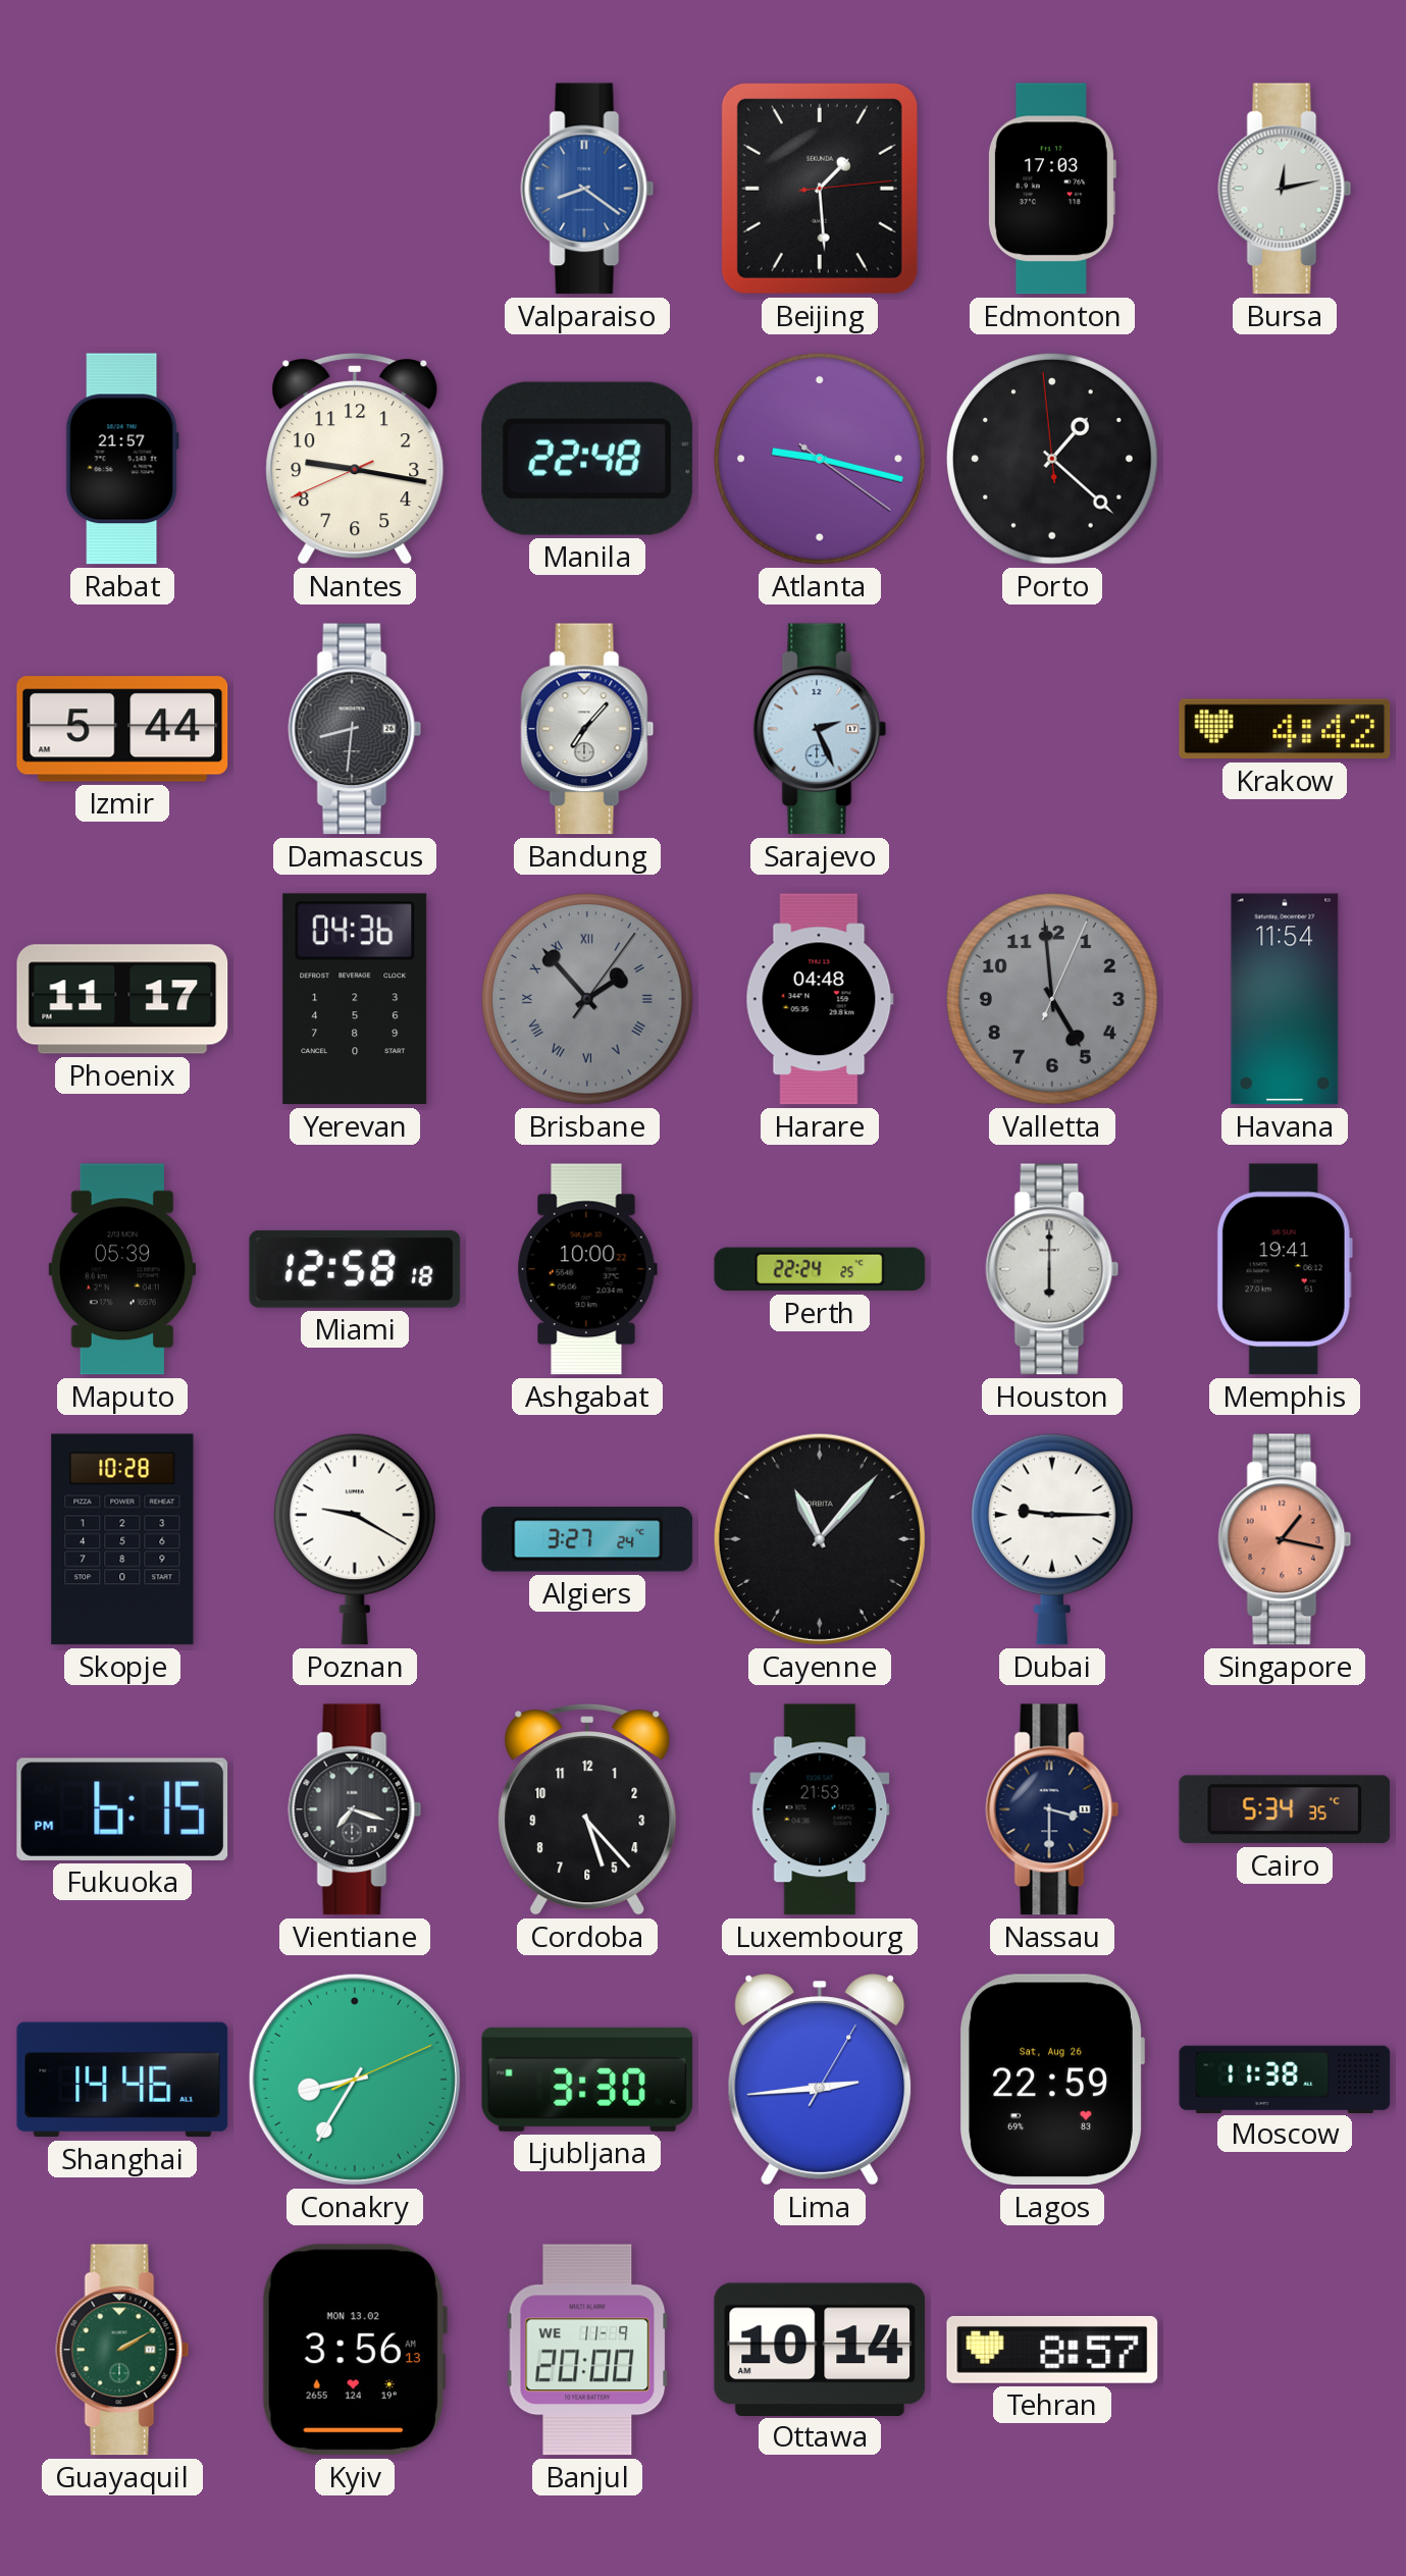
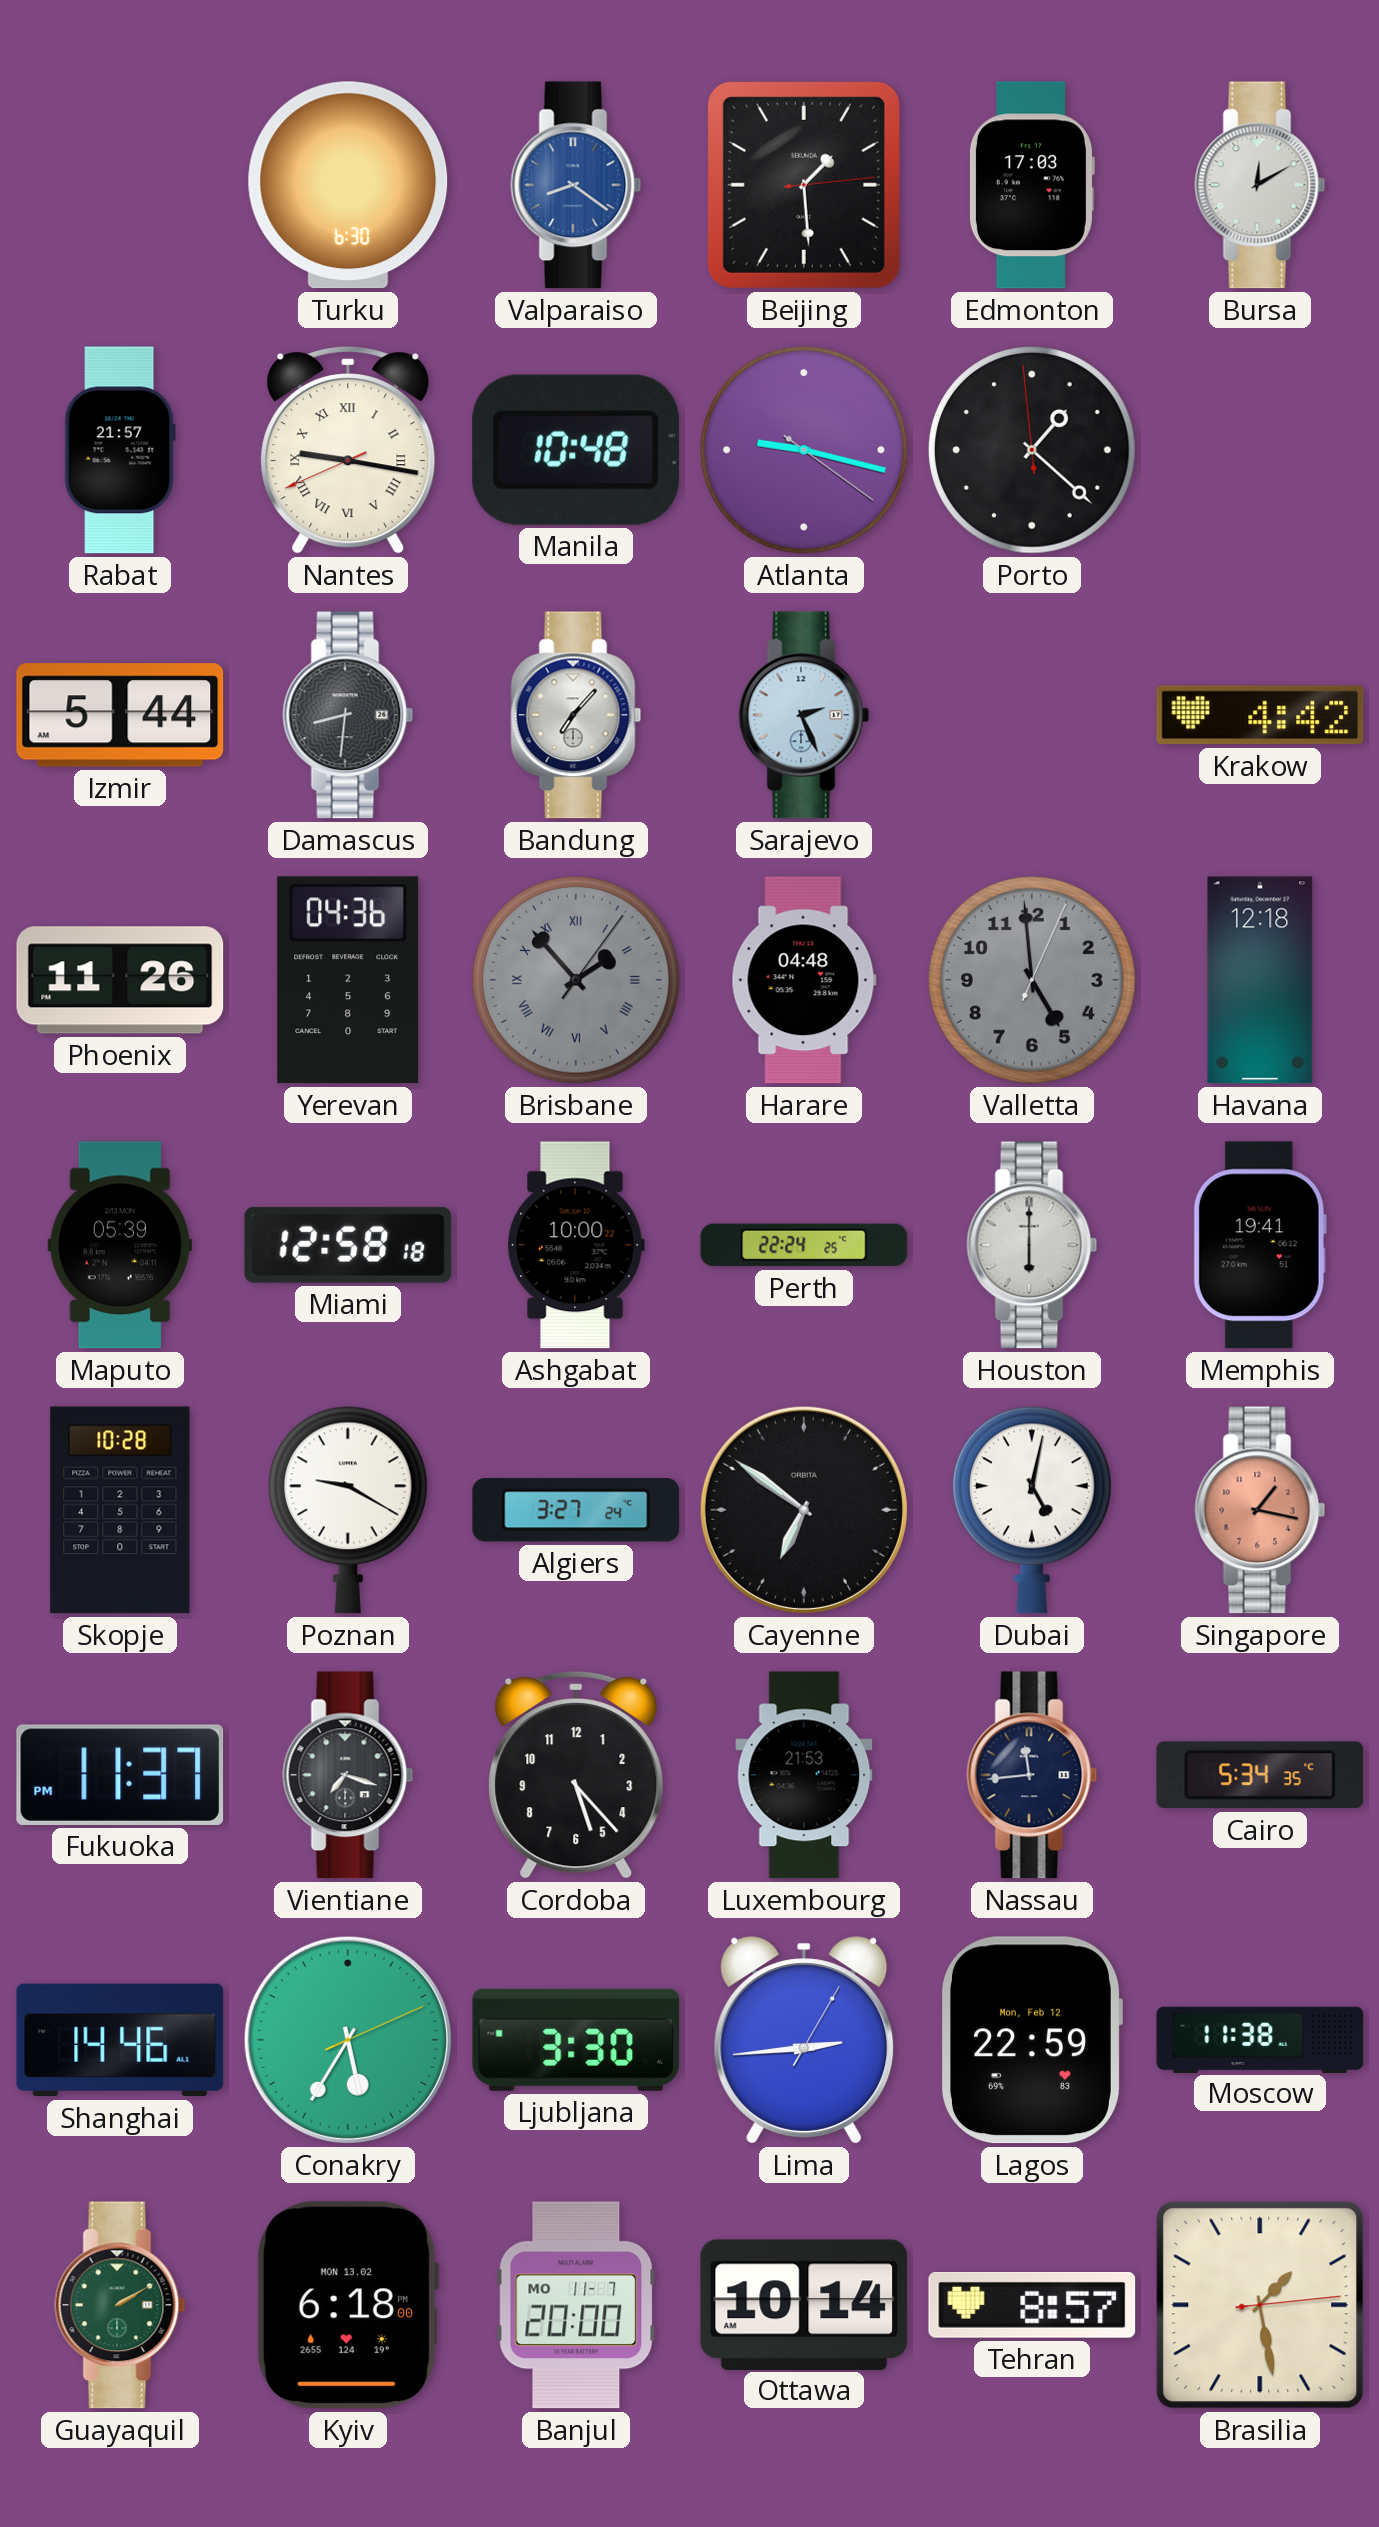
Turku: none -> 6:30
Bursa: 12:13 -> 12:10
Nantes numerals: Arabic -> Roman
Manila: 22:48 -> 10:48
Phoenix: 11:17 -> 11:26
Havana: 11:54 -> 12:18
Cayenne: 11:07 -> 6:51
Dubai: 9:15 -> 5:02
Fukuoka: 6:15 -> 11:37
Nassau: 3:30 -> 11:44
Conakry: 8:35 -> 5:35
Lagos date: Sat, Aug 26 -> Mon, Feb 12
Kyiv: 3:56 -> 6:18
Banjul date: WE 11-9 -> MO 11-7
Brasilia: none -> 1:28
